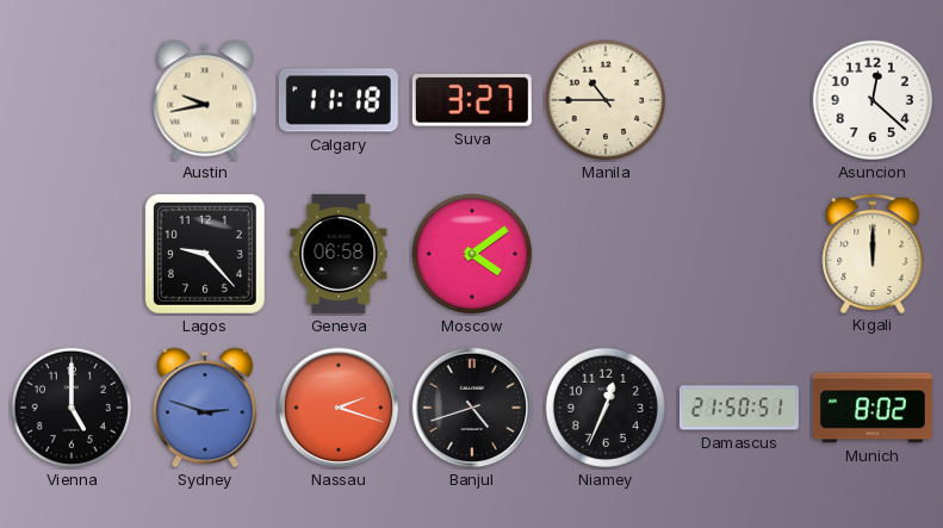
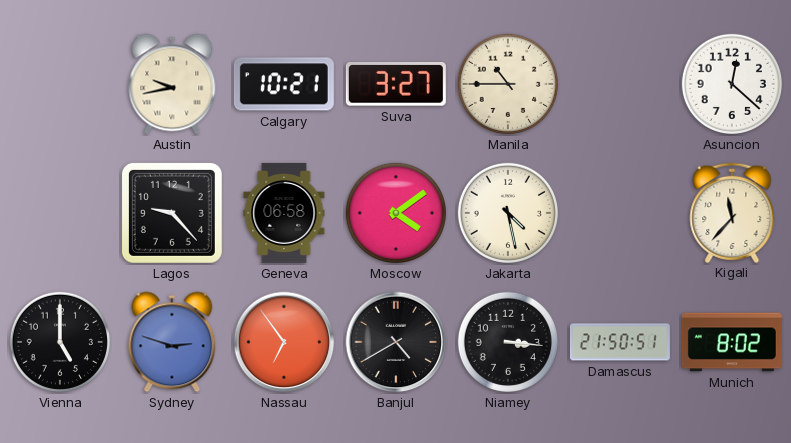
Calgary: 11:18 -> 10:21
Jakarta: none -> 4:28
Kigali: 12:00 -> 11:37
Nassau: 2:18 -> 6:54
Banjul: 4:42 -> 4:40
Niamey: 12:34 -> 3:16
